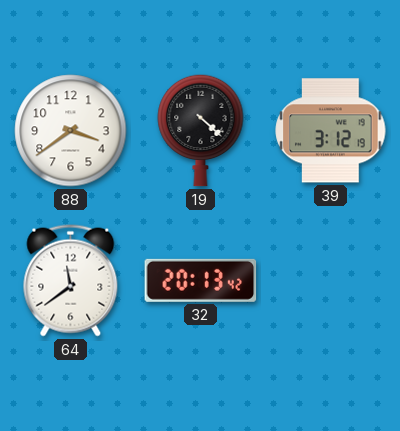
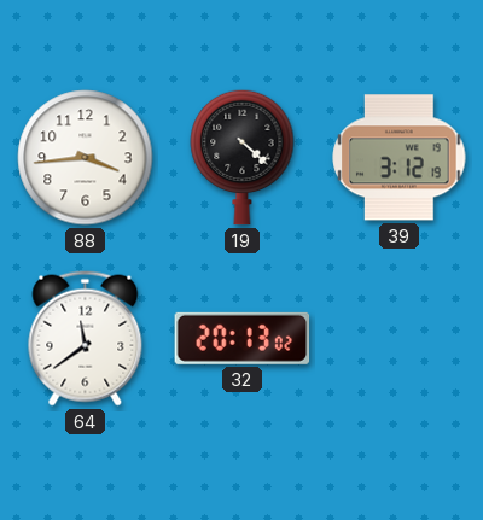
88: 3:39 -> 3:44
32: 20:13:42 -> 20:13:02
